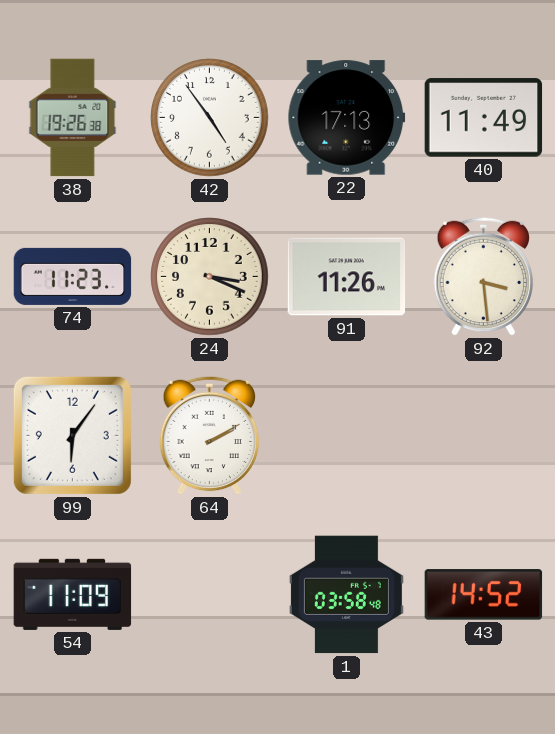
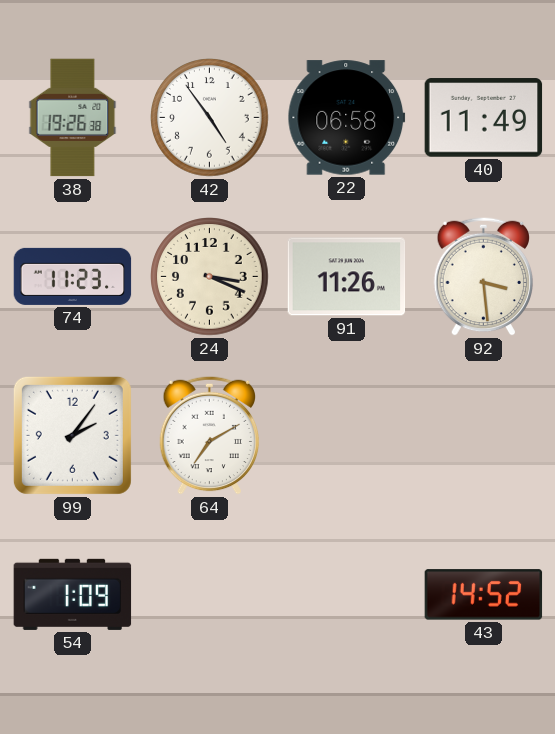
22: 17:13 -> 06:58
99: 6:06 -> 2:06
64: 2:10 -> 7:10
54: 11:09 -> 1:09
1: 03:58 -> none
